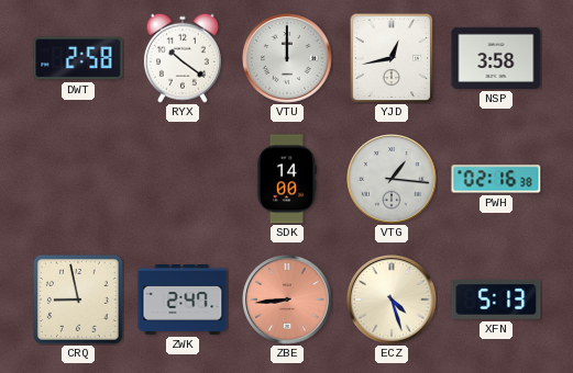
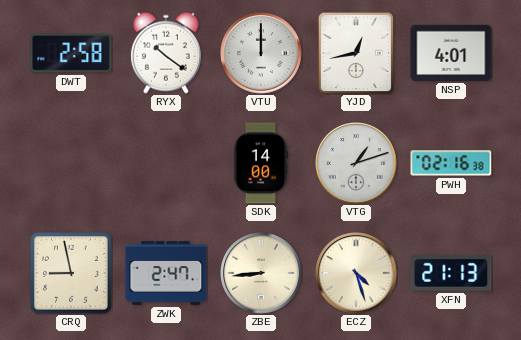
NSP: 3:58 -> 4:01
VTG: 1:16 -> 1:12
ZBE dial: salmon -> cream
XFN: 5:13 -> 21:13
